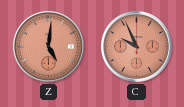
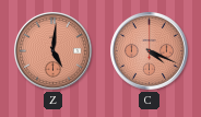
C: 9:56 -> 4:19
